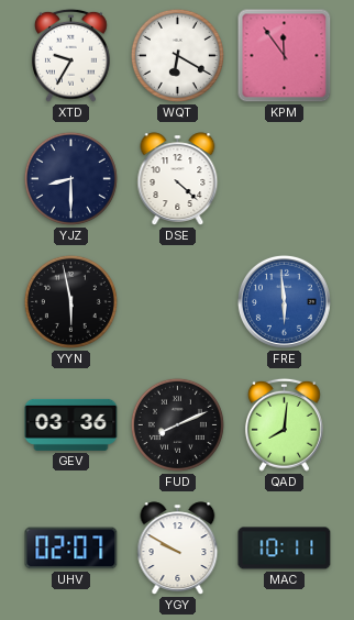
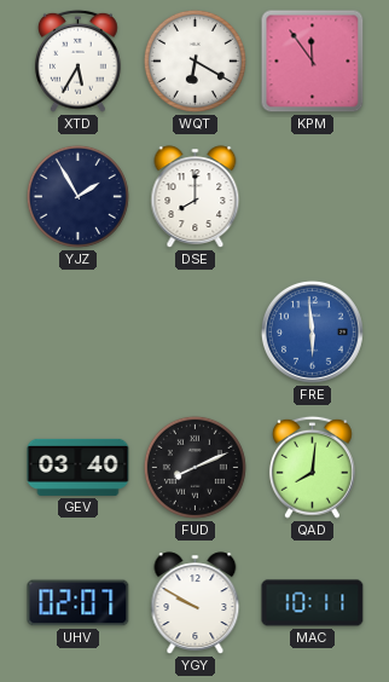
XTD: 9:35 -> 5:35
YJZ: 8:30 -> 1:55
DSE: 4:22 -> 8:00
YYN: 5:58 -> none
GEV: 03:36 -> 03:40
